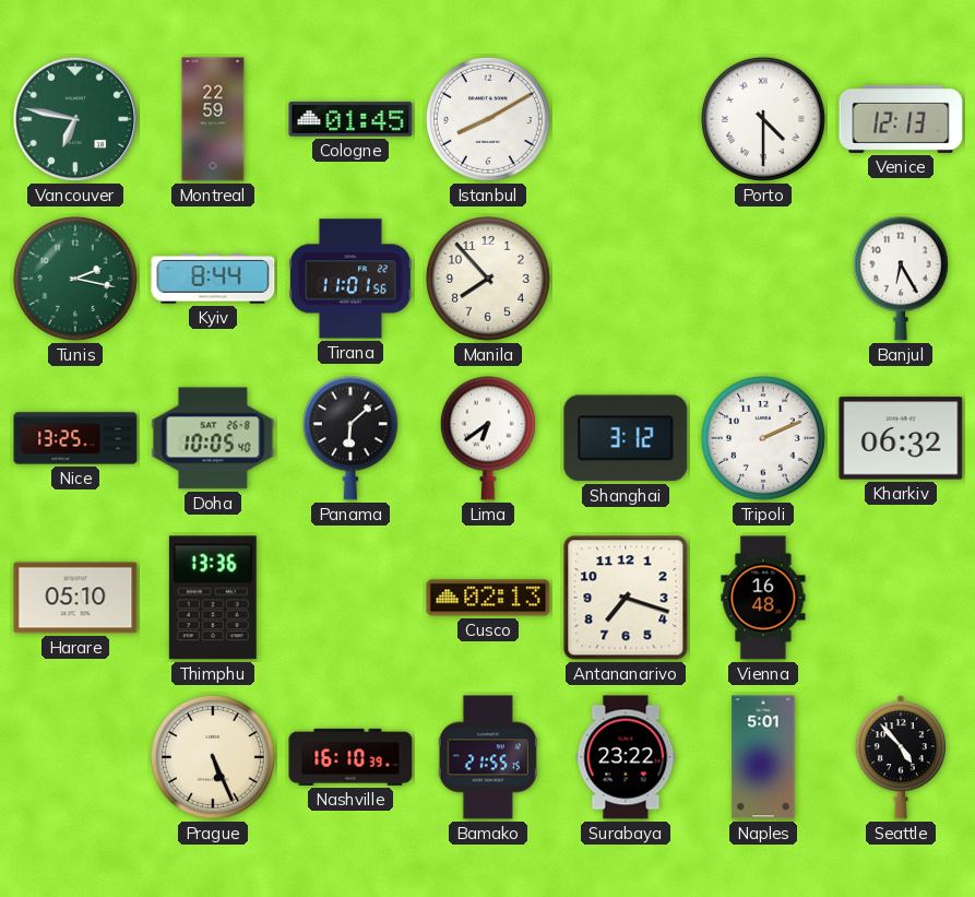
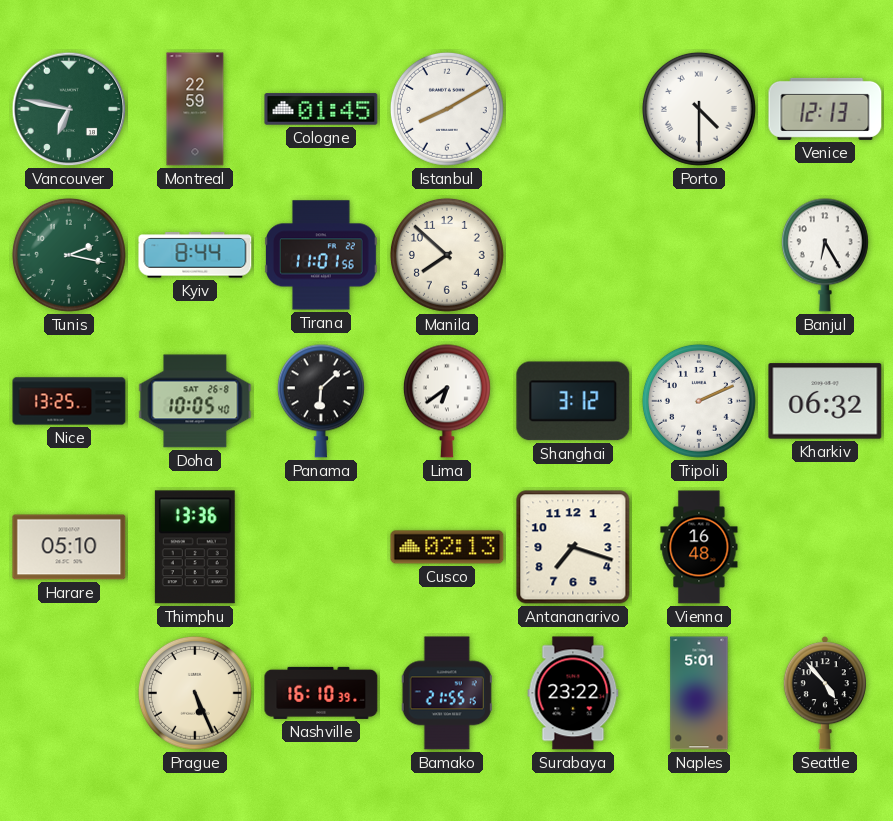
Manila: 7:53 -> 7:52
